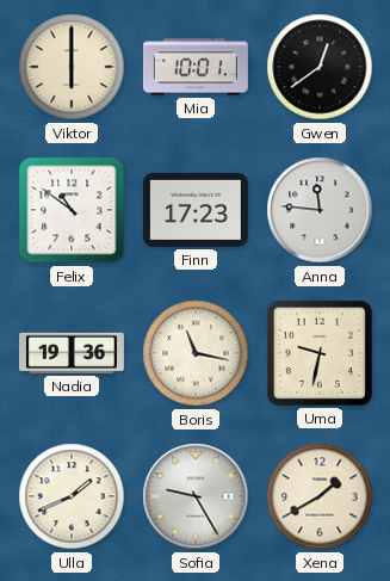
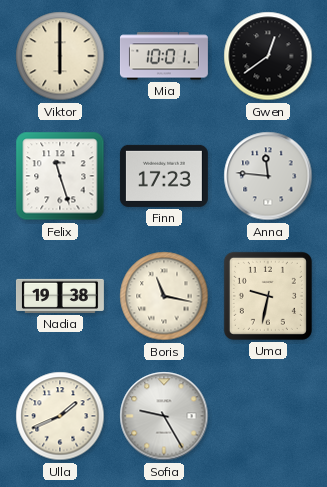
Felix: 10:51 -> 11:27
Nadia: 19:36 -> 19:38
Xena: 1:40 -> none
